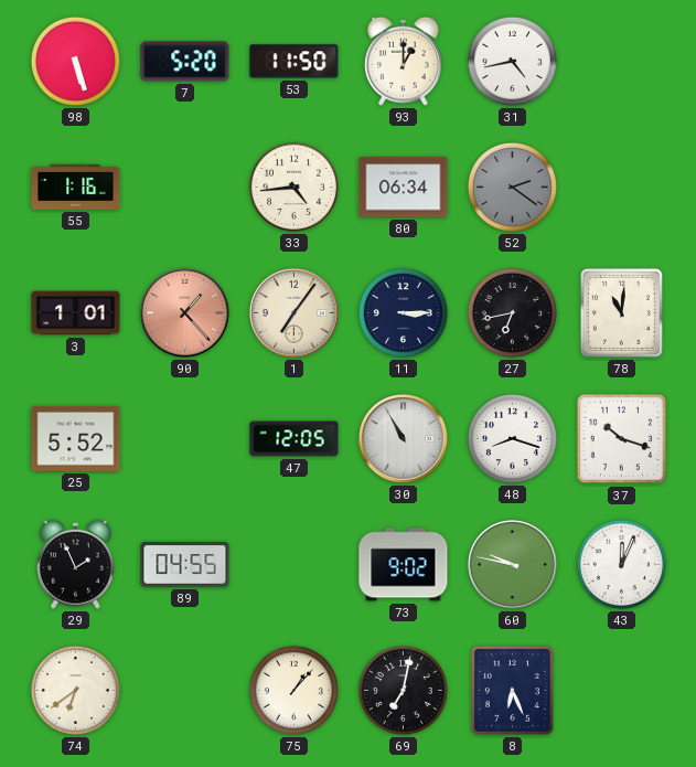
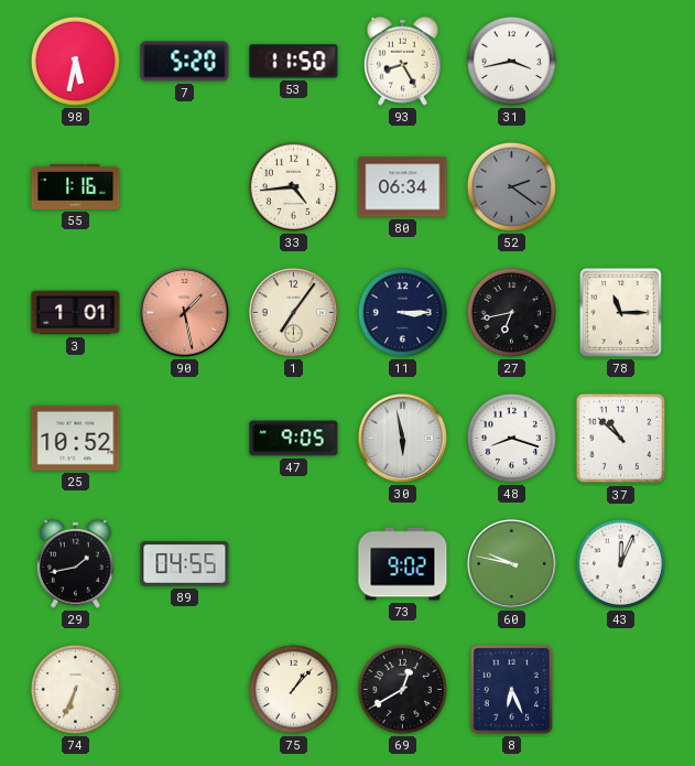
98: 5:27 -> 5:32
93: 1:00 -> 8:25
31: 4:43 -> 3:43
90: 1:23 -> 1:28
78: 11:01 -> 11:15
25: 5:52 -> 10:52
47: 12:05 -> 9:05
30: 10:55 -> 5:58
37: 10:18 -> 10:52
29: 1:56 -> 1:43
74: 6:39 -> 6:34
69: 7:02 -> 12:40
